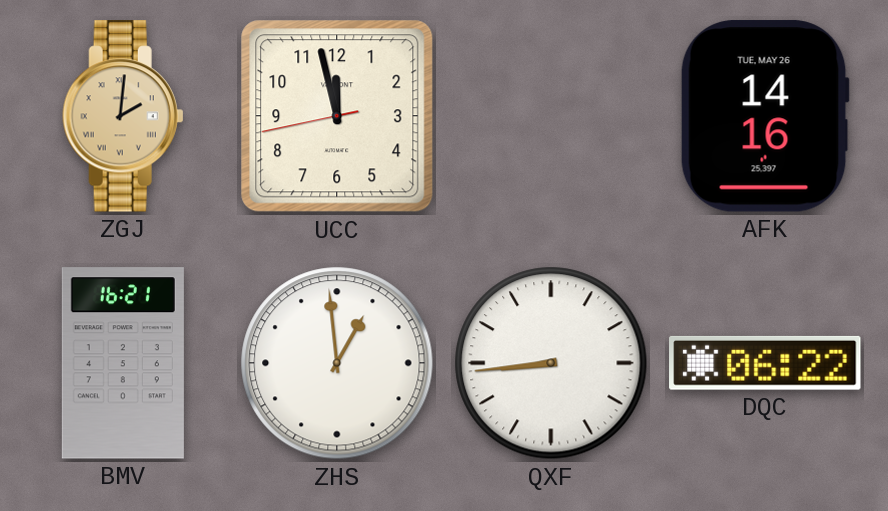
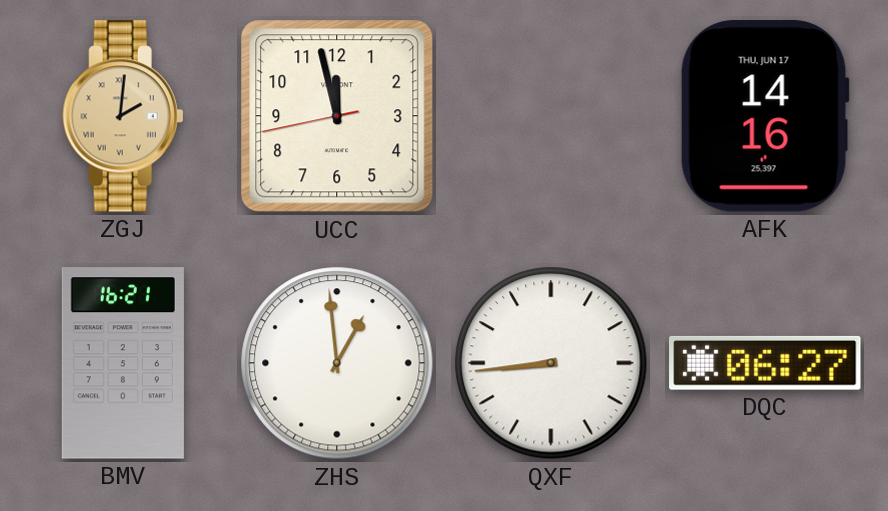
AFK date: TUE, MAY 26 -> THU, JUN 17
DQC: 06:22 -> 06:27
